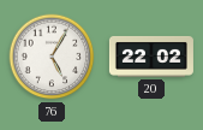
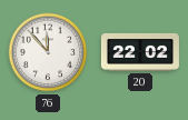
76: 5:05 -> 11:53
